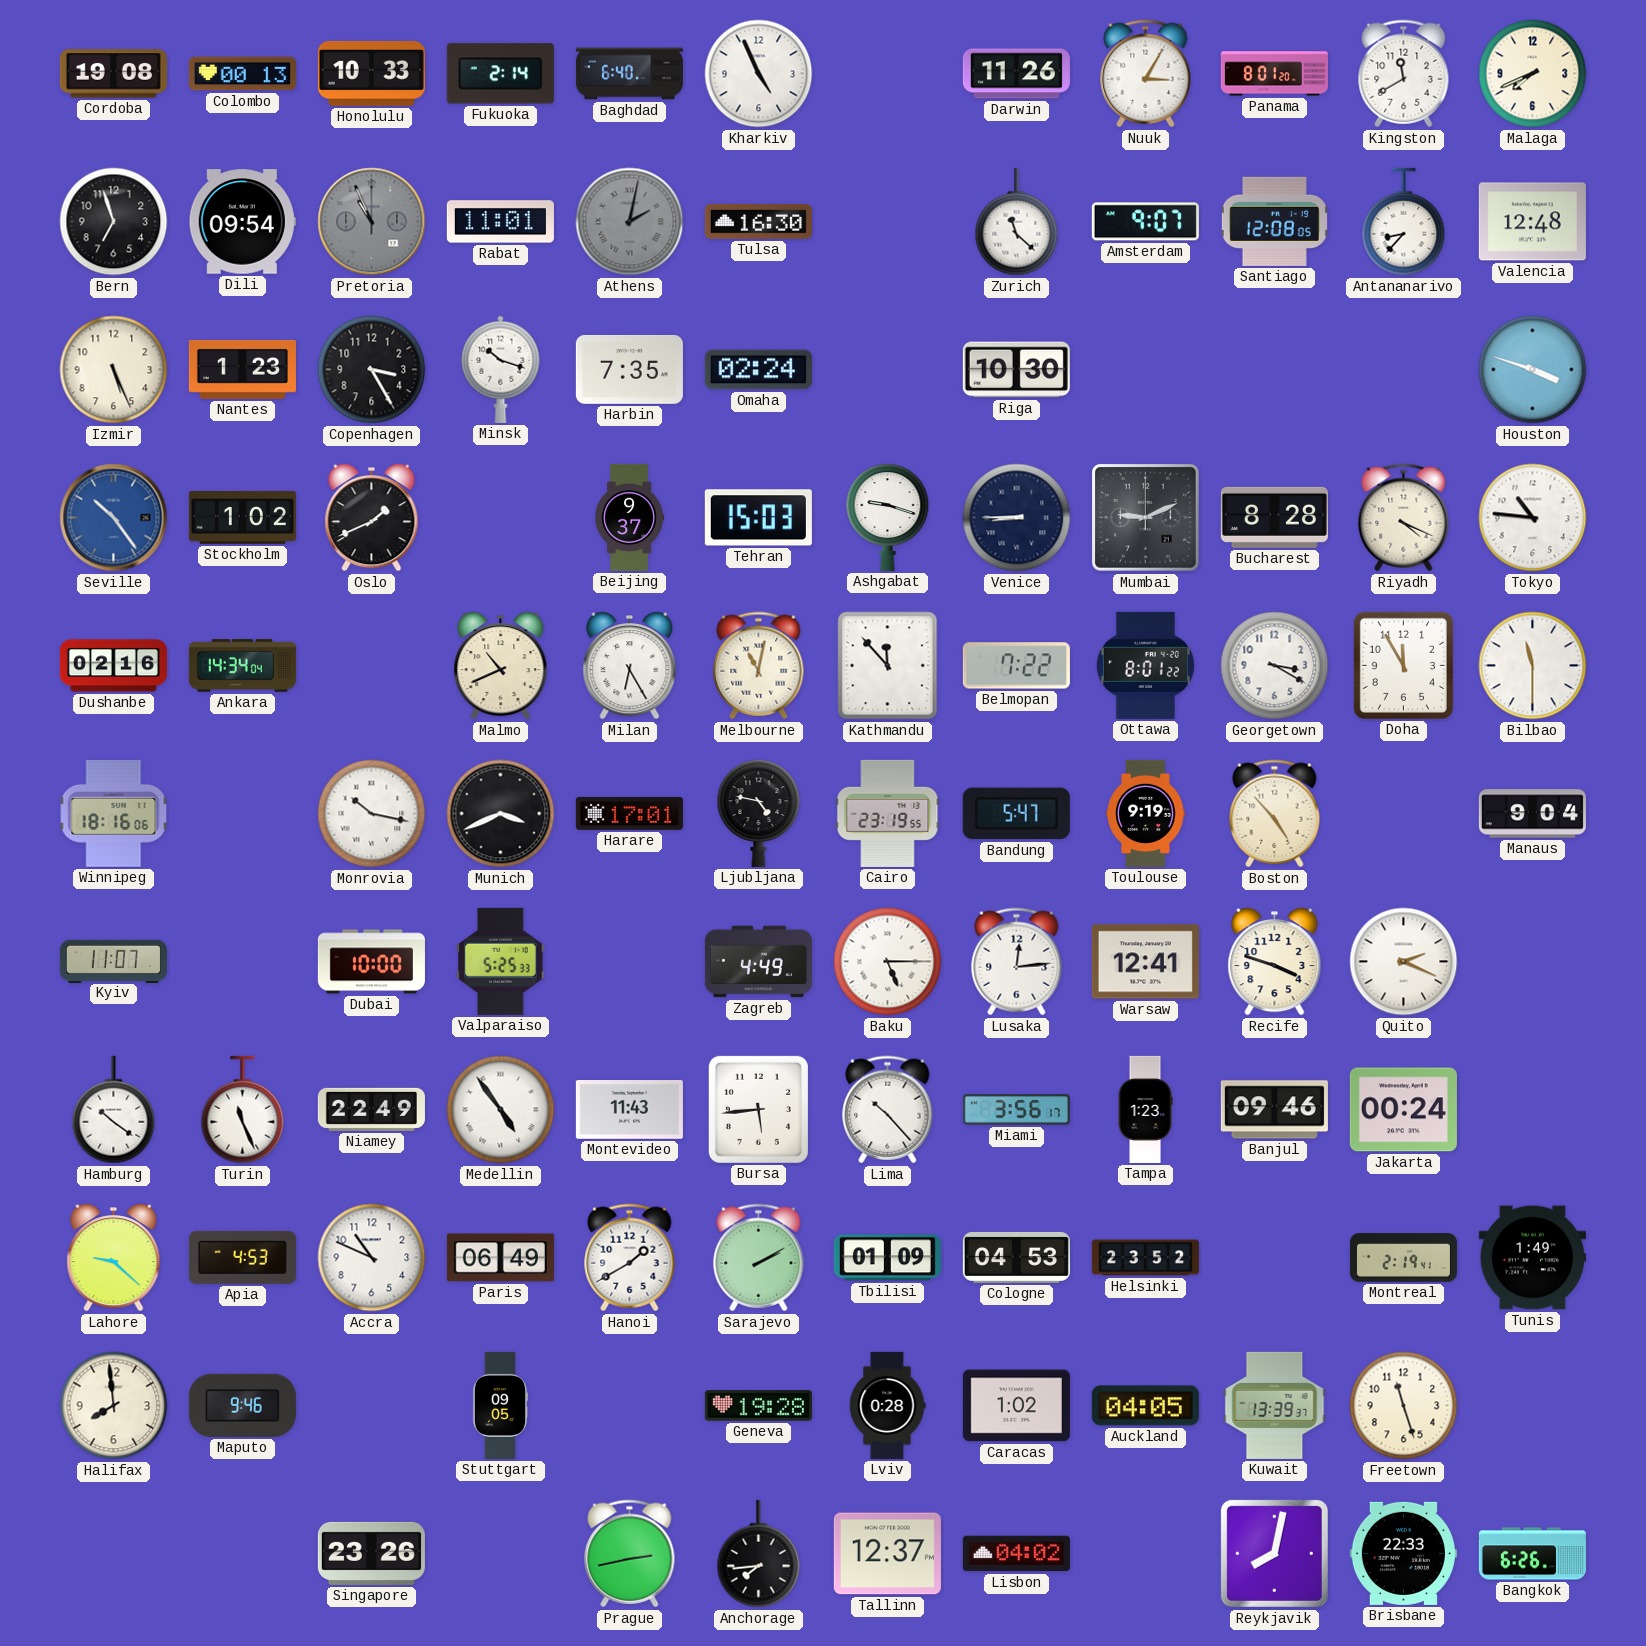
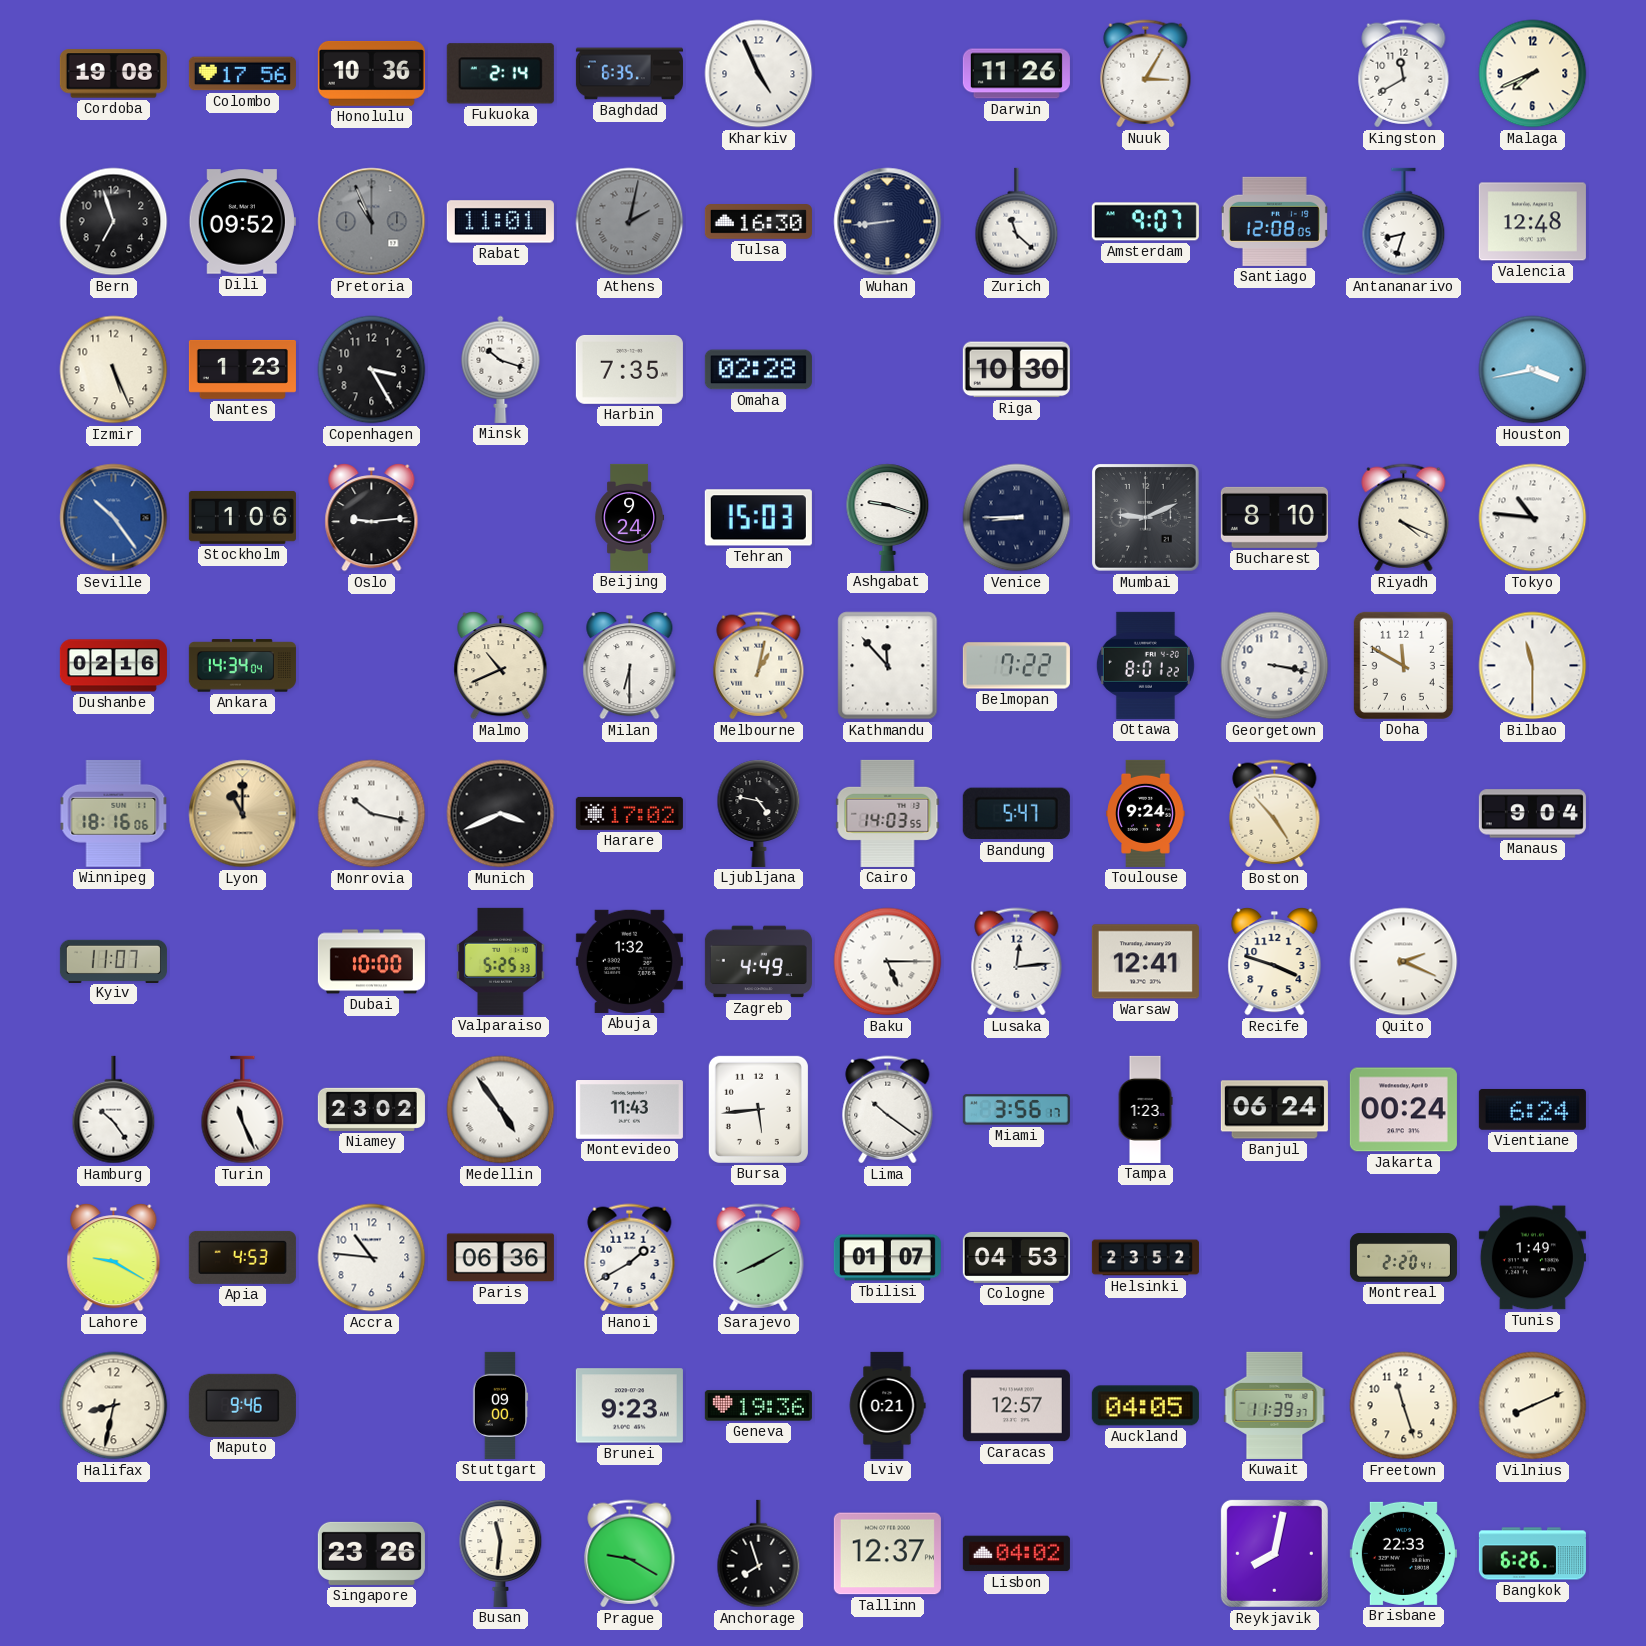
Colombo: 00:13 -> 17:56
Honolulu: 10:33 -> 10:36
Baghdad: 6:40 -> 6:35
Panama: 8:01 -> none
Dili: 09:54 -> 09:52
Wuhan: none -> 8:44
Antananarivo: 8:37 -> 8:33
Omaha: 02:24 -> 02:28
Houston: 3:48 -> 3:43
Stockholm: 1:02 -> 1:06
Oslo: 1:41 -> 9:14
Beijing: 9:37 -> 9:24
Bucharest: 8:28 -> 8:10
Milan: 6:25 -> 6:30
Melbourne: 11:02 -> 1:02
Georgetown: 3:20 -> 3:17
Doha: 11:55 -> 11:50
Lyon: none -> 11:00
Harare: 17:01 -> 17:02
Cairo: 23:19 -> 14:03
Toulouse: 9:19 -> 9:24
Abuja: none -> 1:32
Hamburg: 10:21 -> 10:24
Niamey: 22:49 -> 23:02
Lima: 10:23 -> 10:21
Banjul: 09:46 -> 06:24
Vientiane: none -> 6:24
Lahore: 9:22 -> 9:20
Accra: 10:49 -> 10:46
Paris: 06:49 -> 06:36
Sarajevo: 2:10 -> 8:10
Tbilisi: 01:09 -> 01:07
Montreal: 2:19 -> 2:20
Halifax: 7:59 -> 8:32
Stuttgart: 09:05 -> 09:00
Brunei: none -> 9:23
Geneva: 19:28 -> 19:36
Lviv: 0:28 -> 0:21
Caracas: 1:02 -> 12:57
Kuwait: 13:39 -> 11:39
Vilnius: none -> 8:11
Busan: none -> 11:31
Prague: 2:43 -> 9:20
Anchorage: 7:44 -> 7:57
